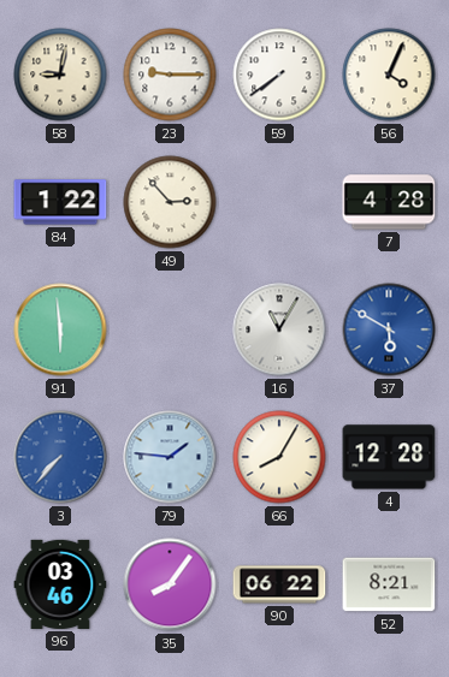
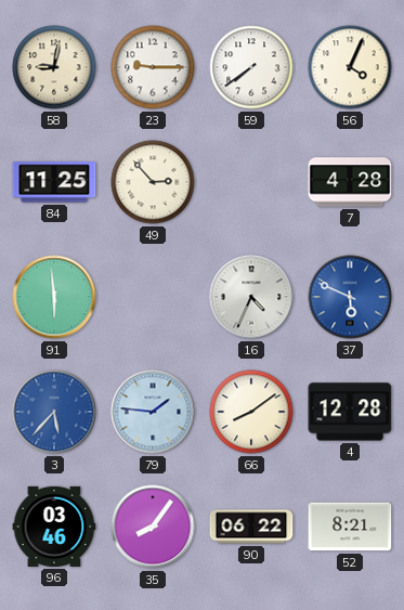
84: 1:22 -> 11:25
16: 11:05 -> 4:34
37: 5:50 -> 5:49
3: 7:37 -> 5:37
66: 8:05 -> 8:09
